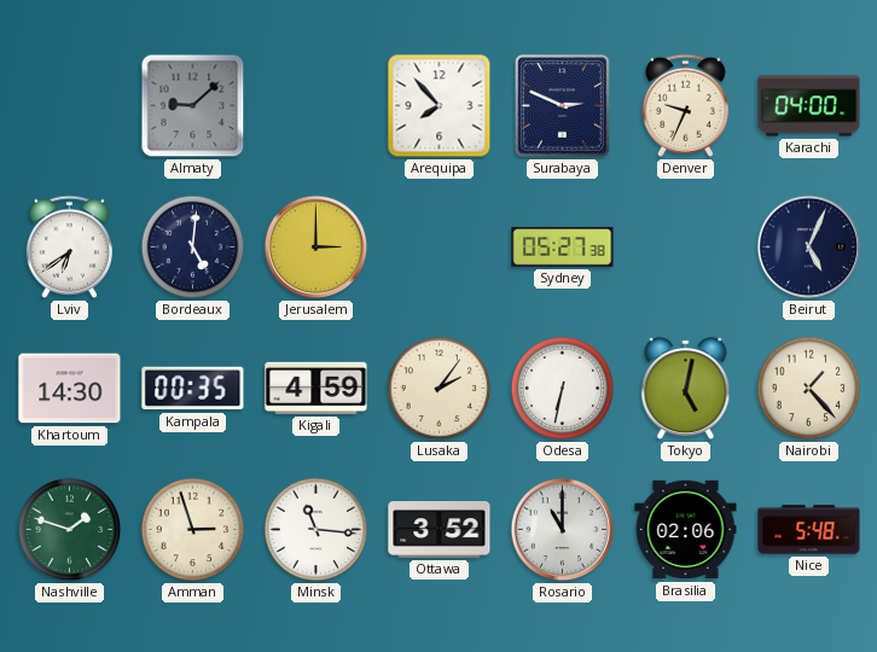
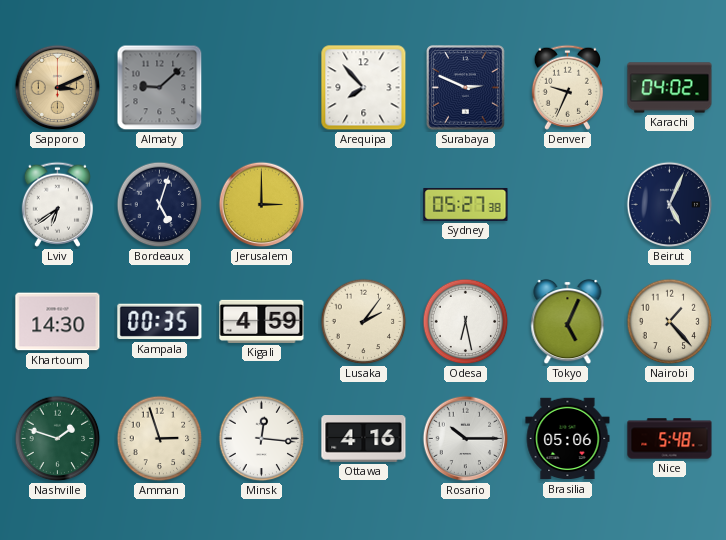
Sapporo: none -> 3:11
Karachi: 04:00 -> 04:02
Bordeaux: 5:01 -> 5:03
Odesa: 6:32 -> 6:28
Tokyo: 5:02 -> 5:04
Minsk: 11:16 -> 12:16
Ottawa: 3:52 -> 4:16
Rosario: 11:00 -> 10:15
Brasilia: 02:06 -> 05:06
